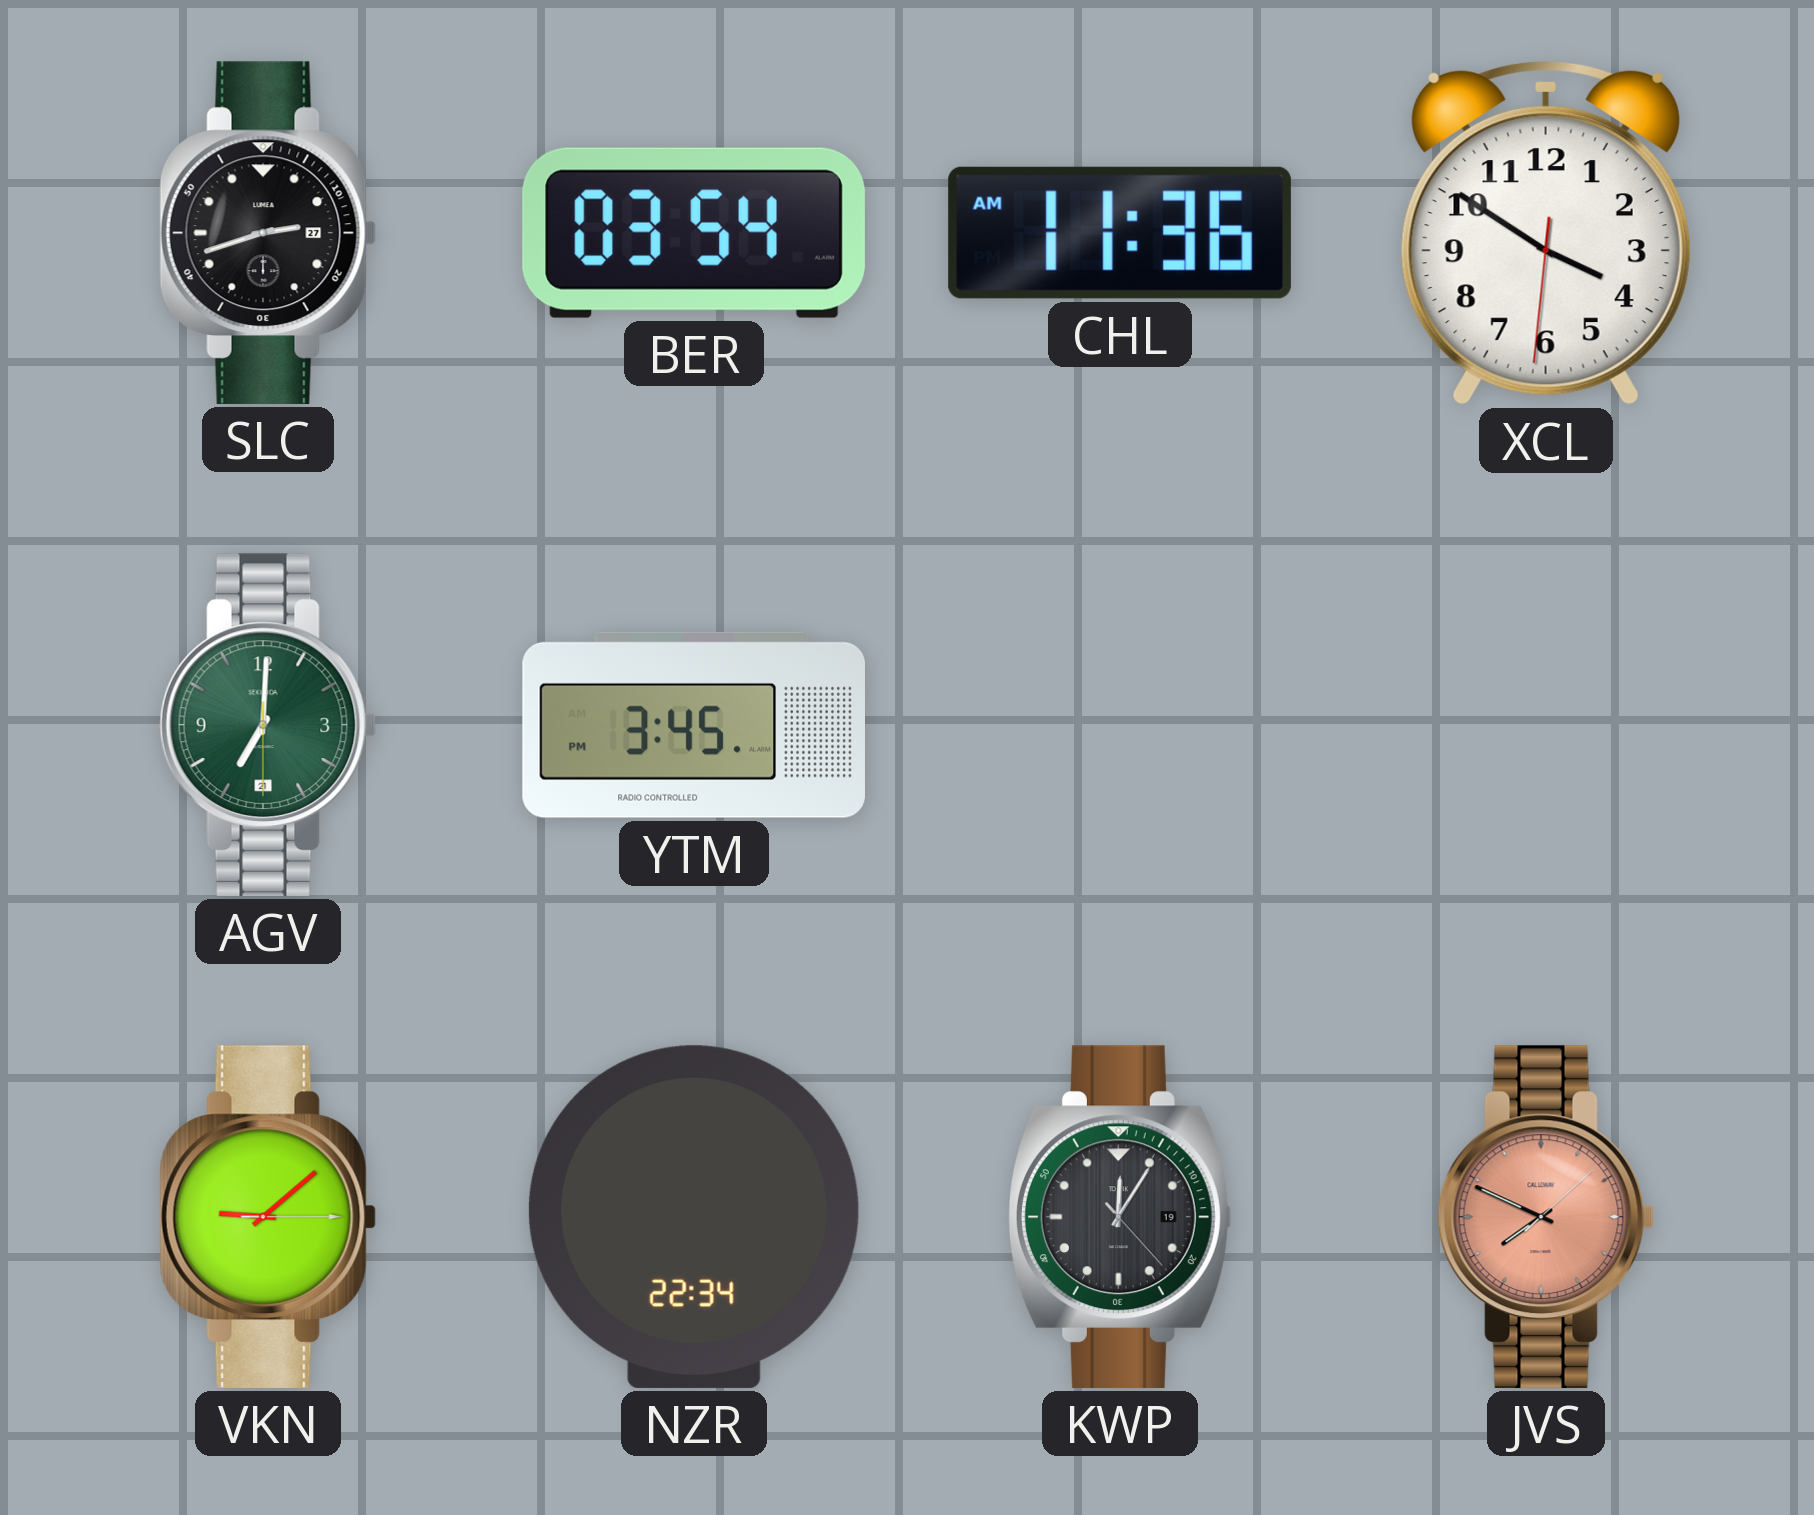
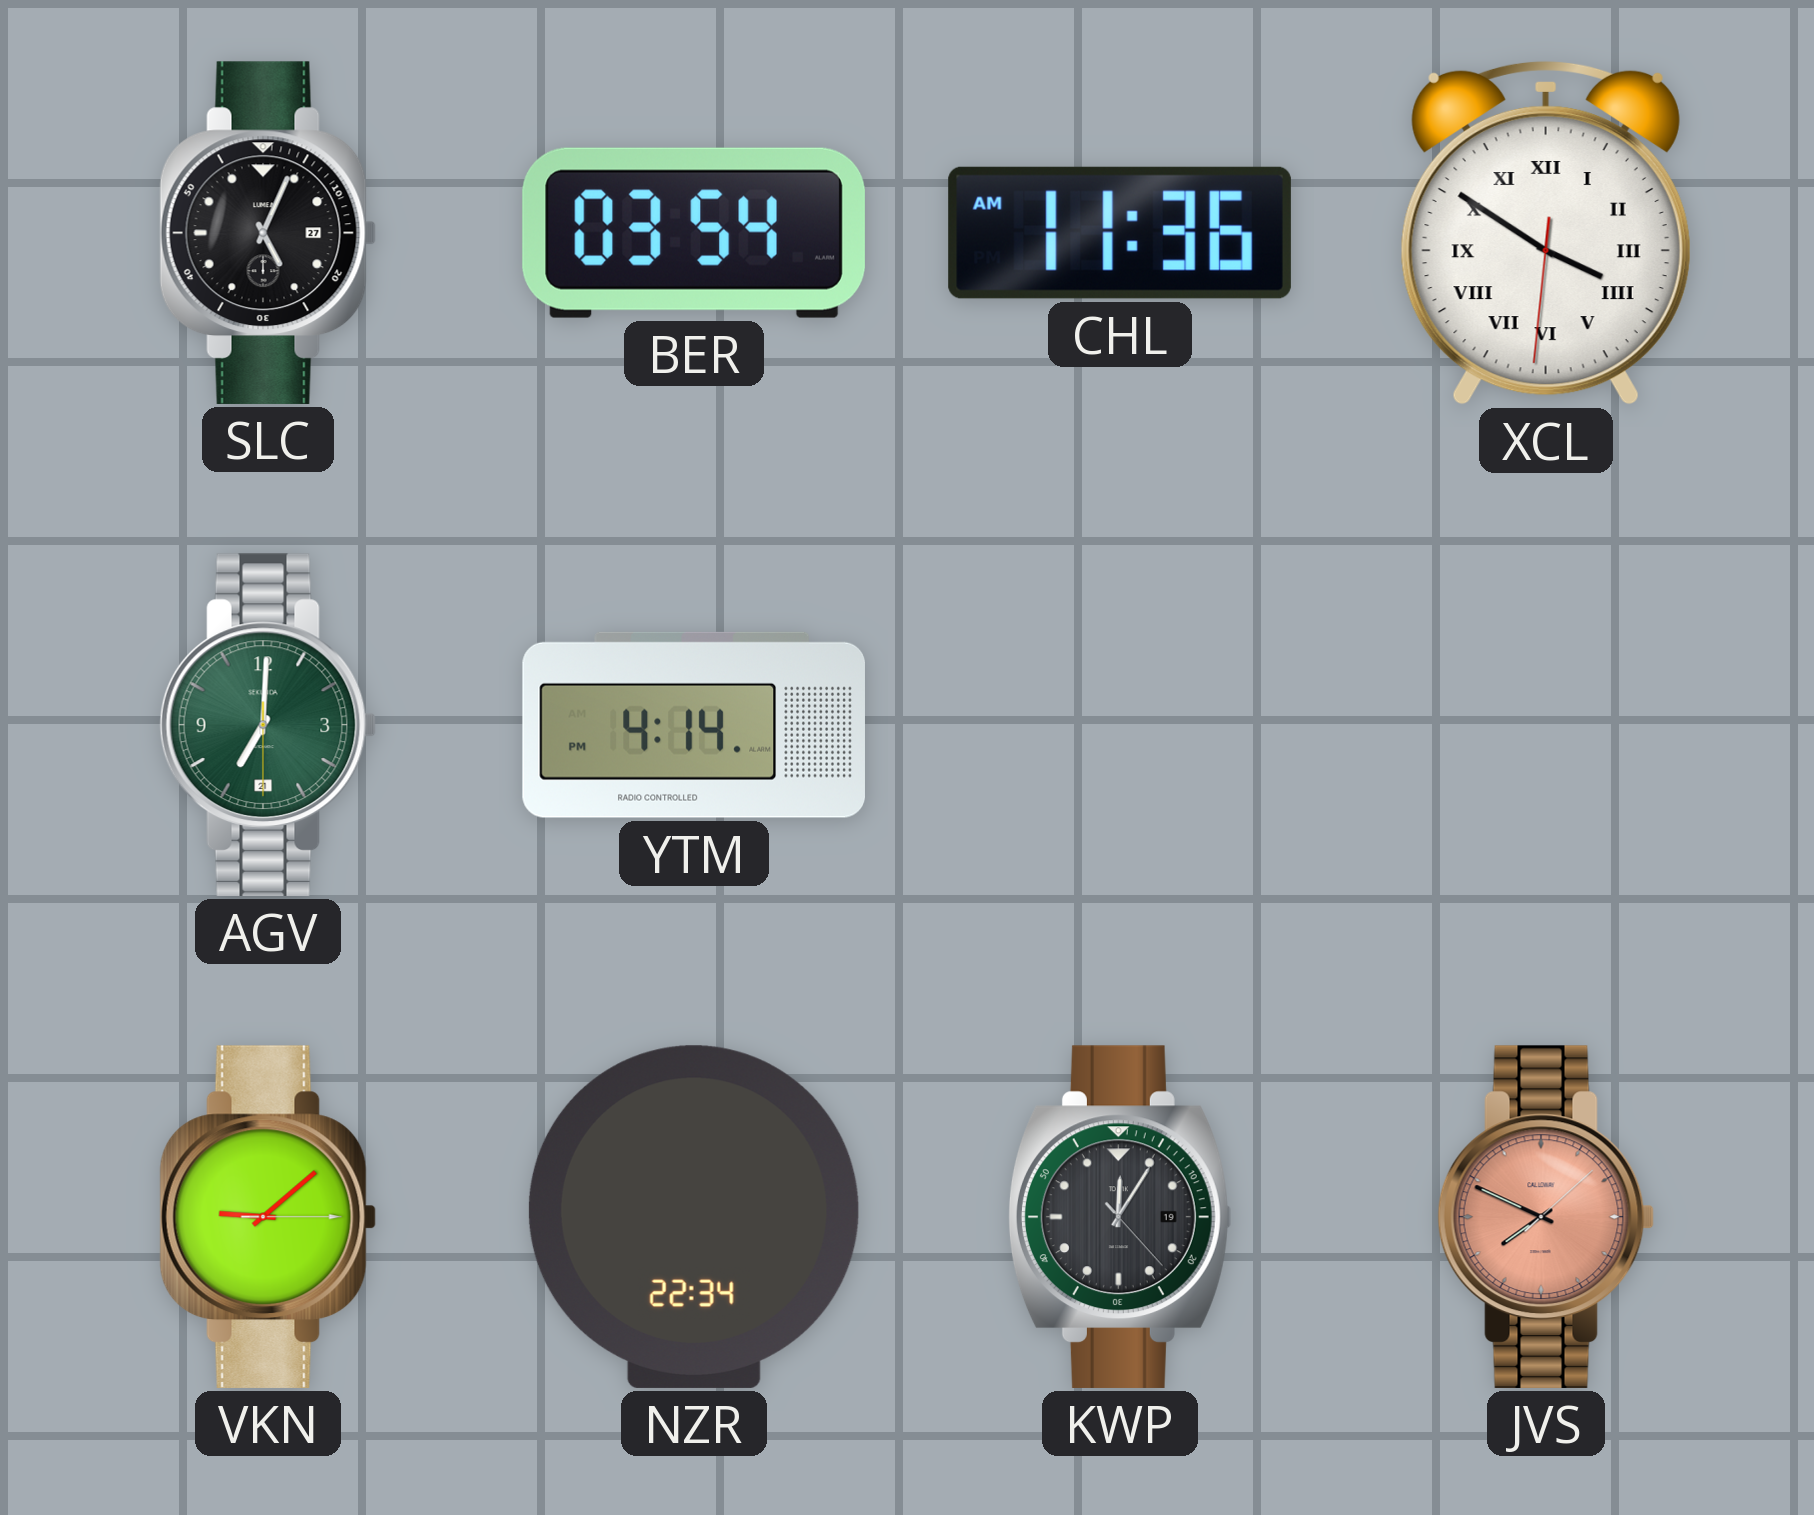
SLC: 2:42 -> 5:04
XCL numerals: Arabic -> Roman
YTM: 3:45 -> 4:14
